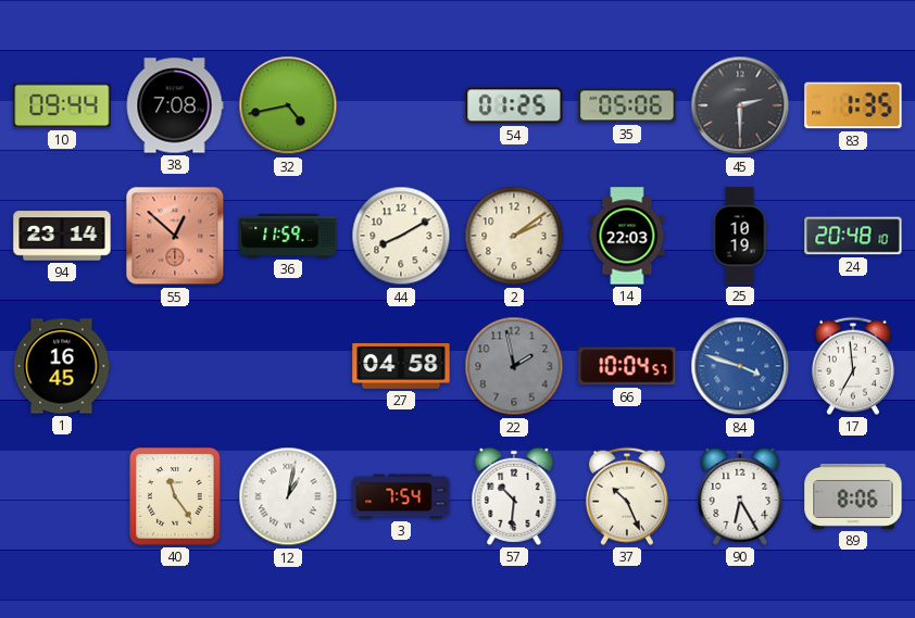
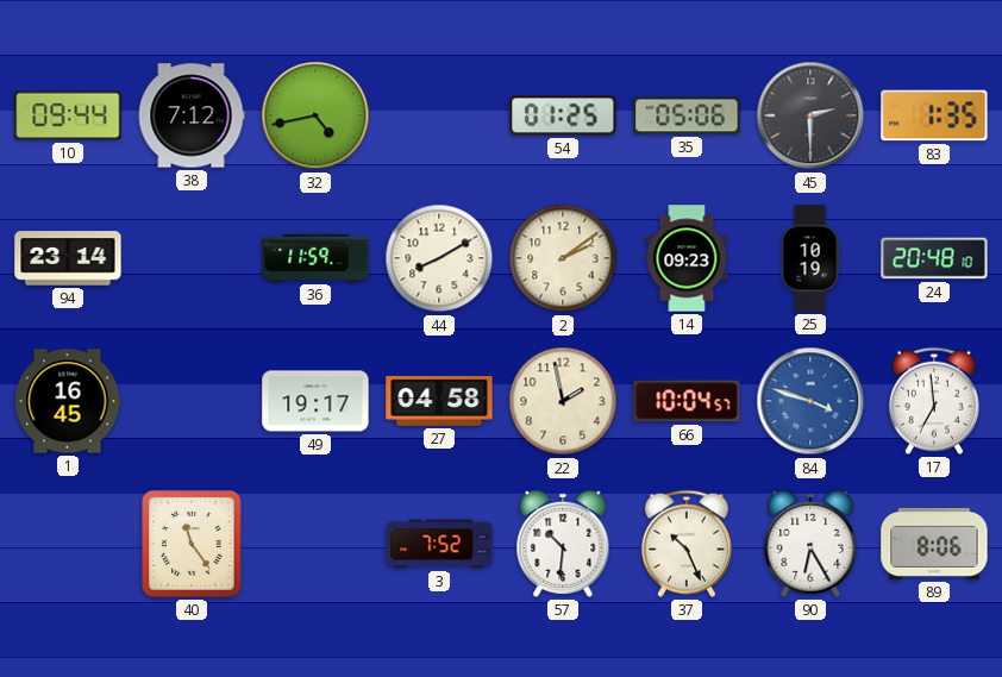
38: 7:08 -> 7:12
55: 12:52 -> none
14: 22:03 -> 09:23
49: none -> 19:17
22 dial: grey -> cream
12: 1:02 -> none
3: 7:54 -> 7:52
